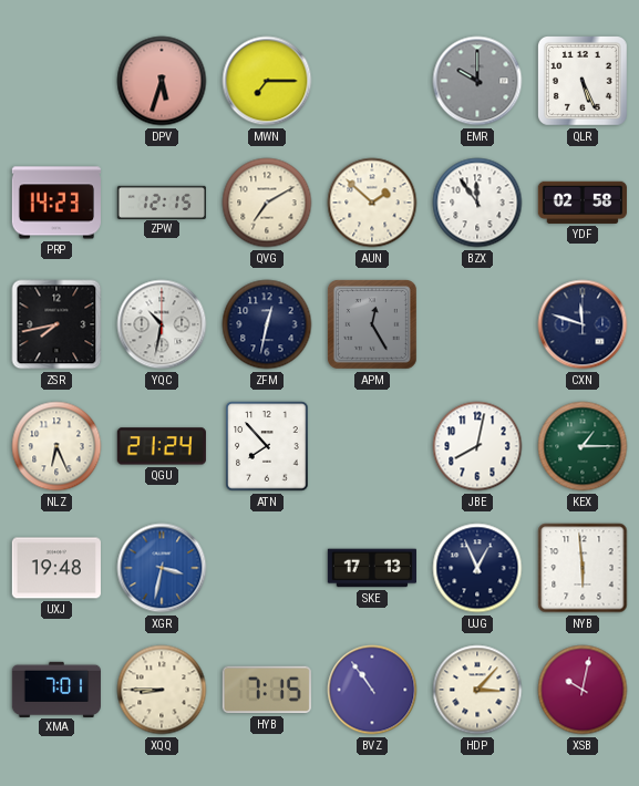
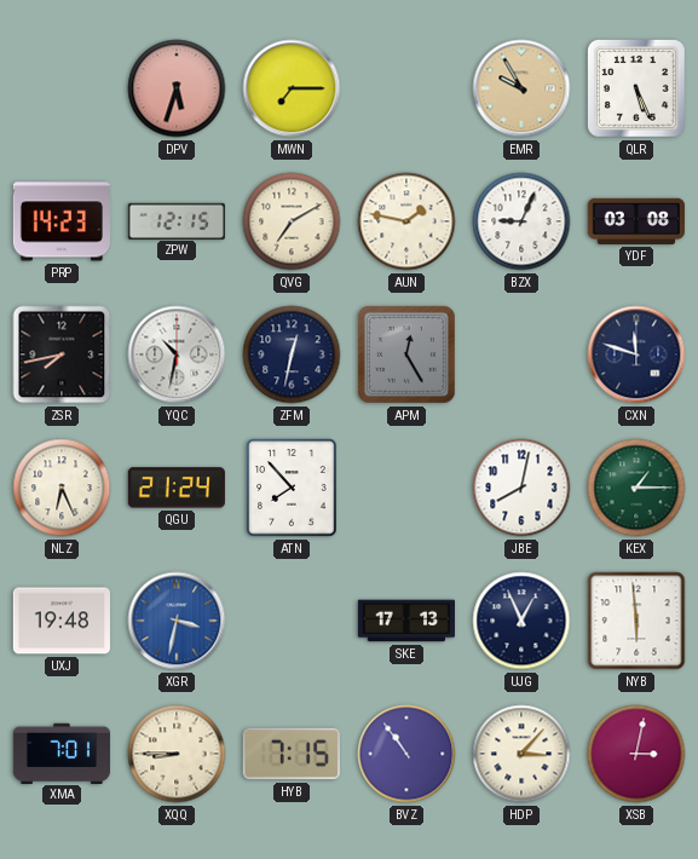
EMR: 10:00 -> 9:55
EMR dial: grey -> champagne
AUN: 1:52 -> 1:47
BZX: 11:54 -> 9:04
YDF: 02:58 -> 03:08
XSB: 10:02 -> 3:02
